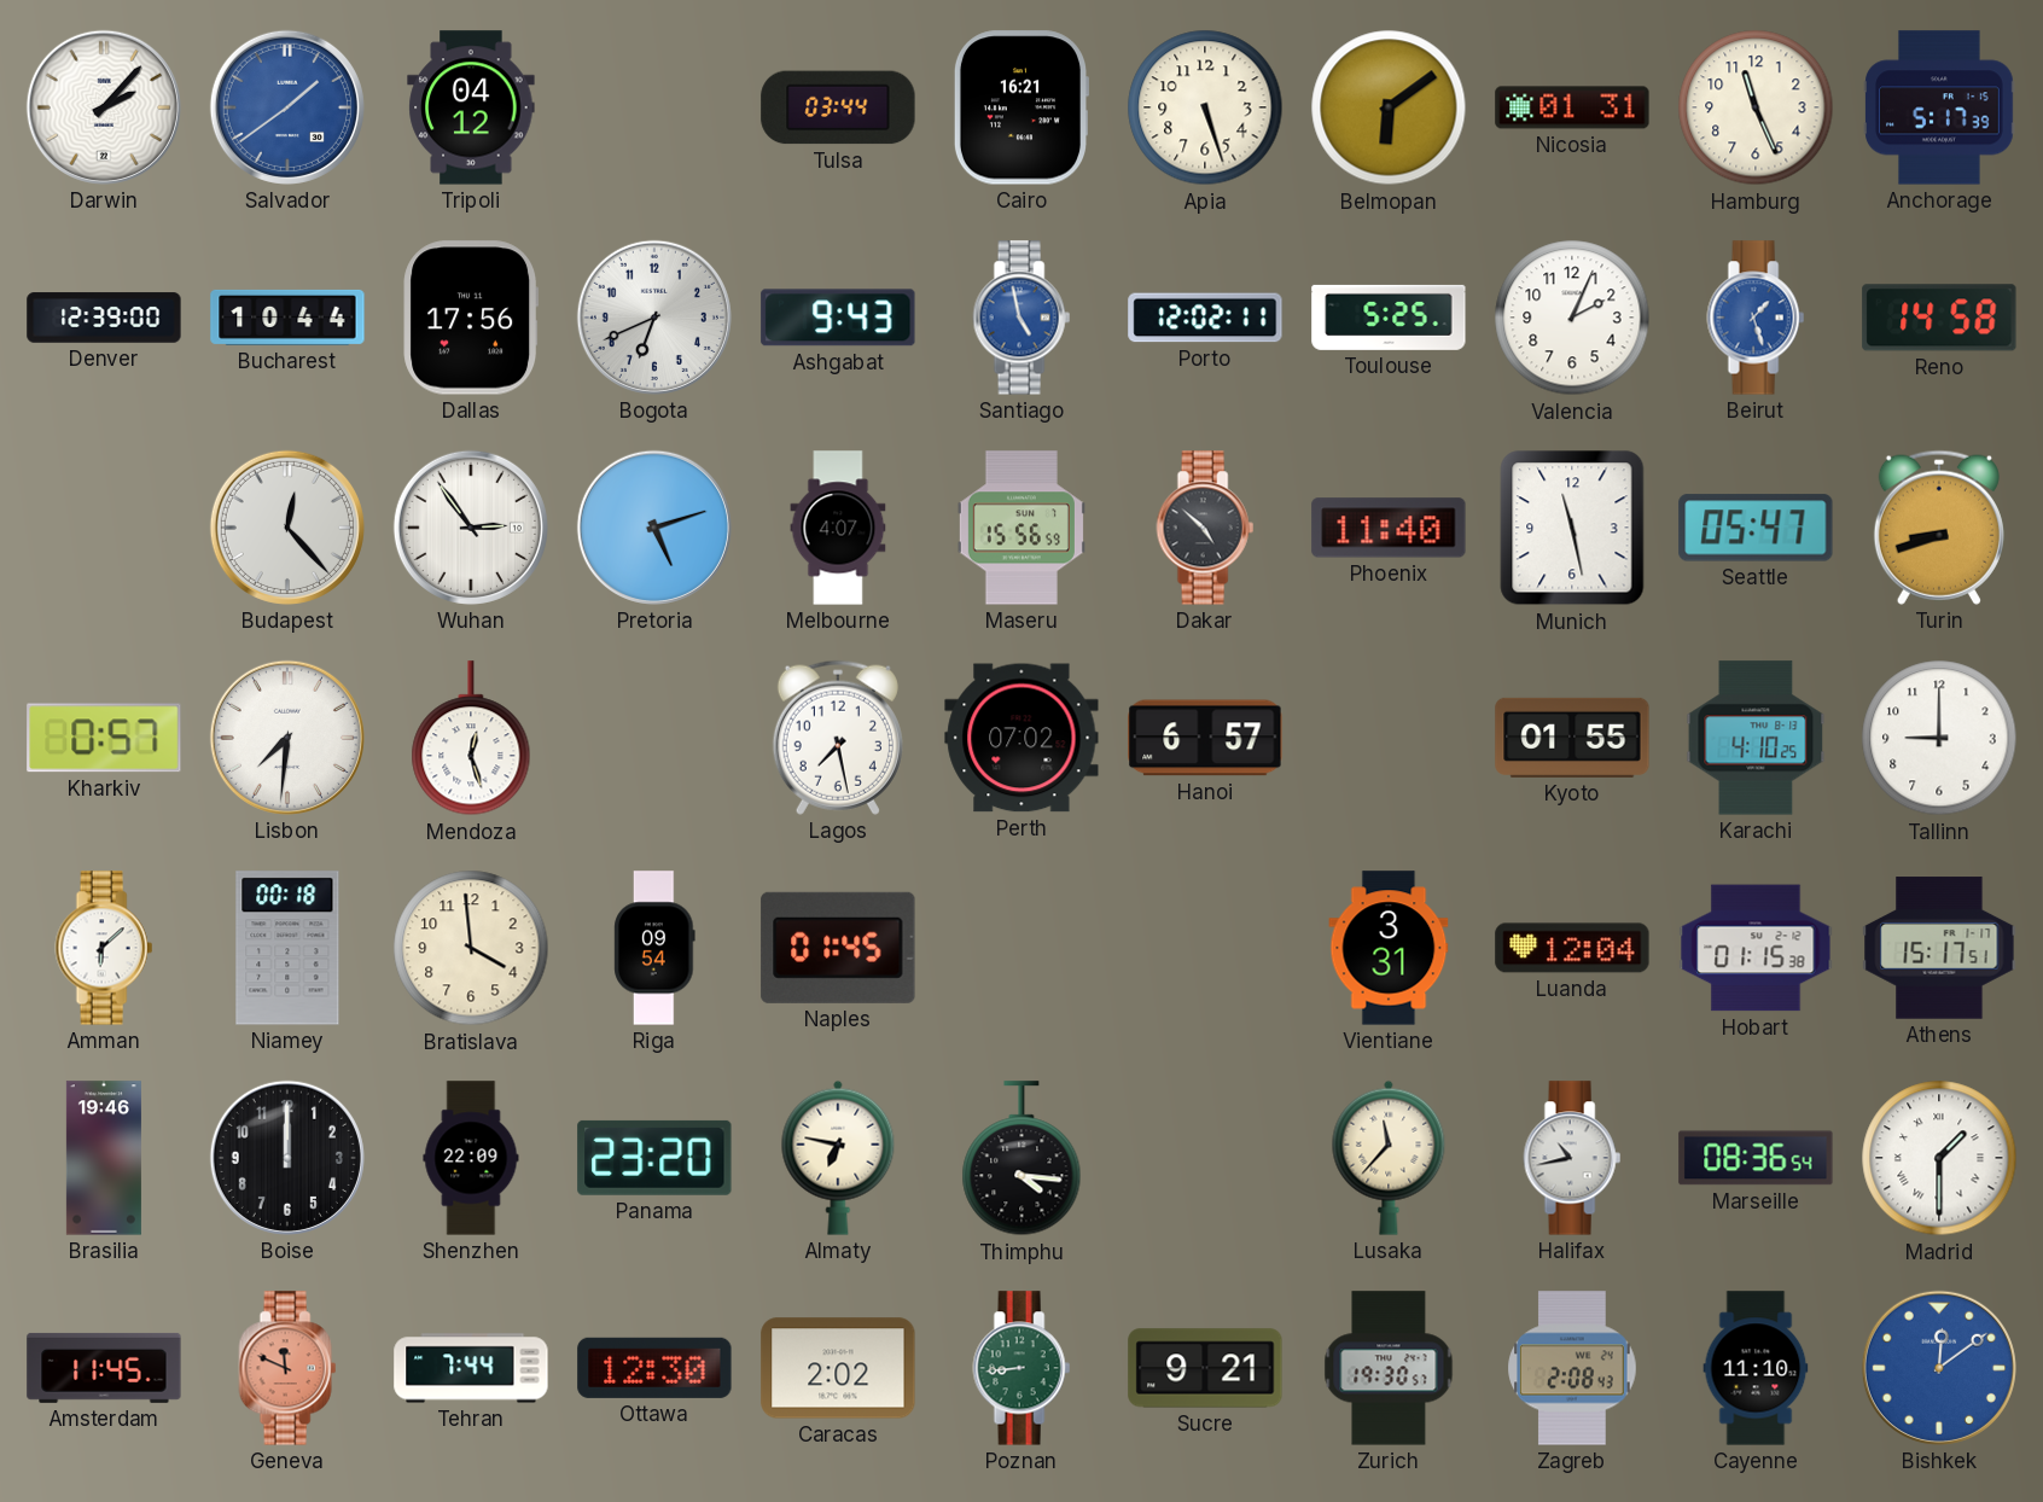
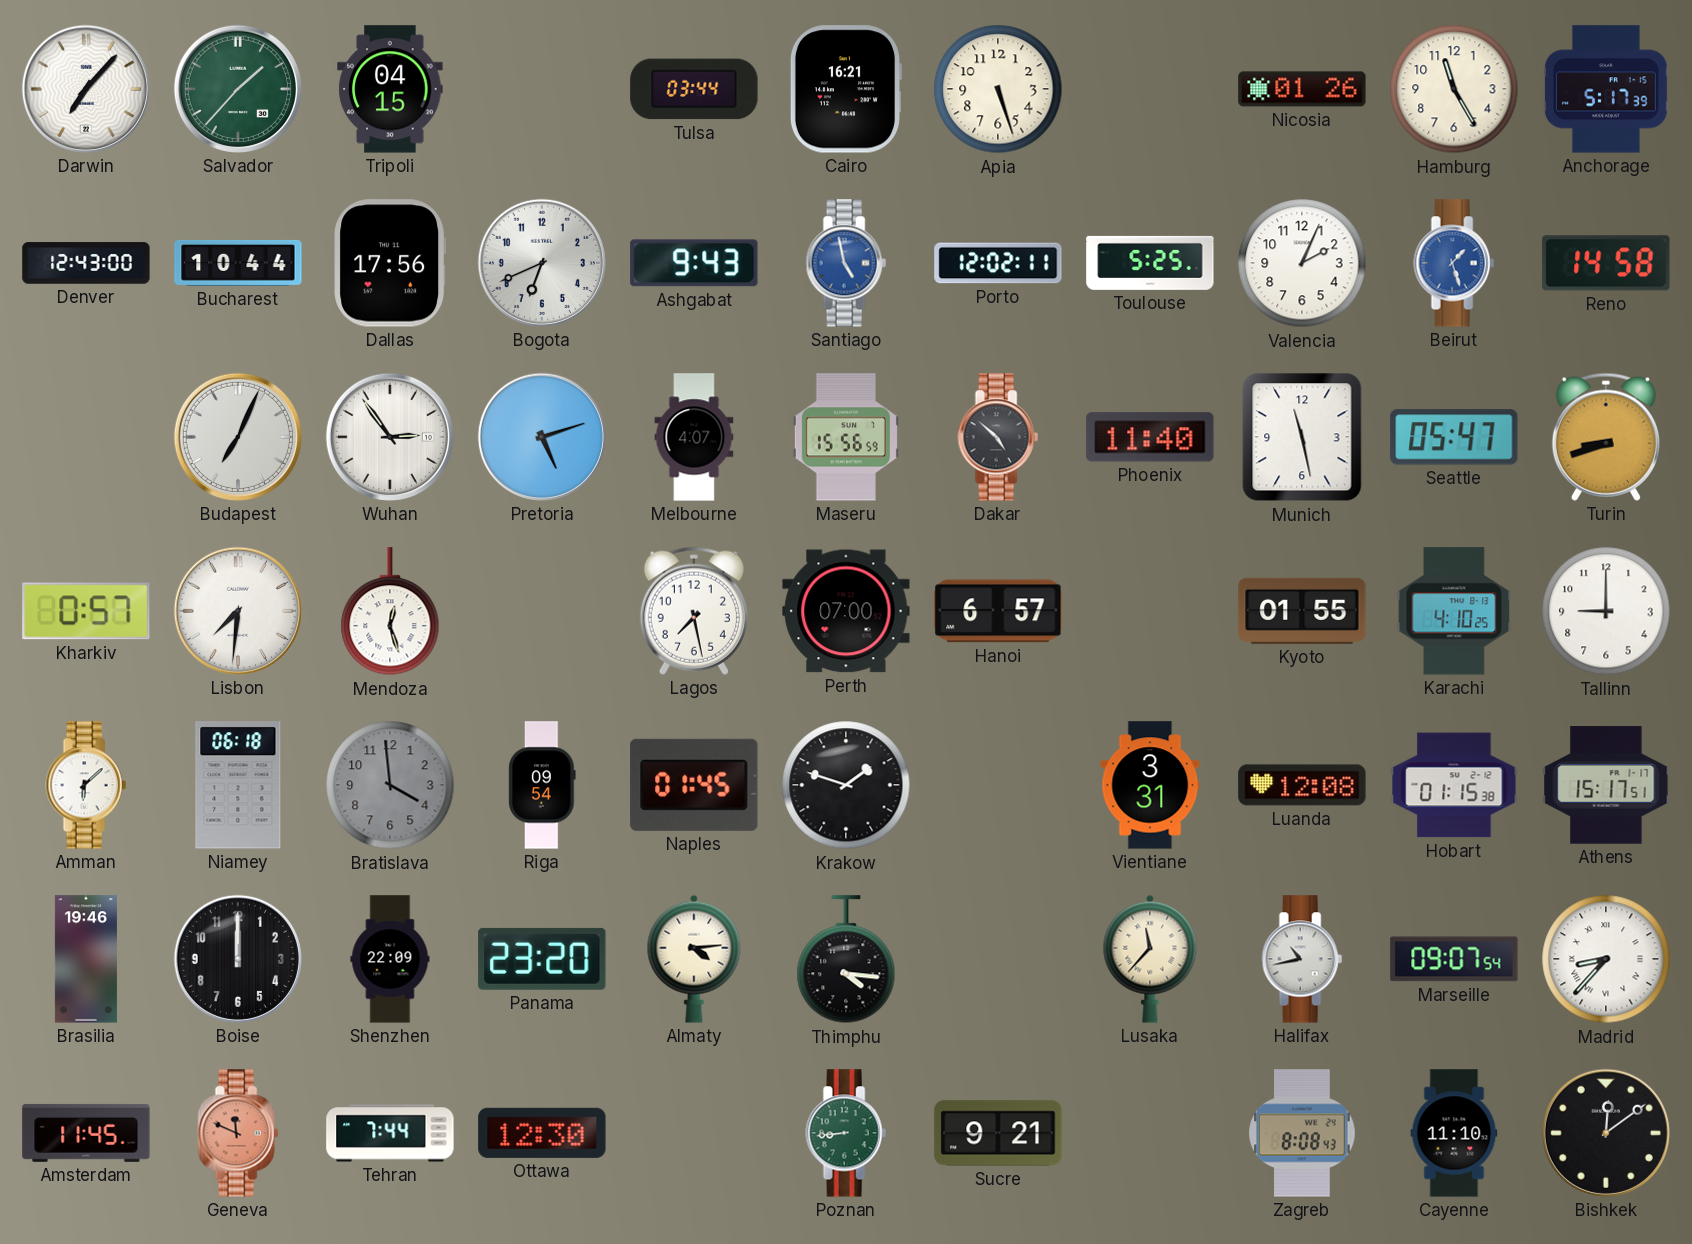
Darwin: 2:07 -> 7:07
Salvador: 1:39 -> 1:37
Salvador dial: blue -> green
Tripoli: 04:12 -> 04:15
Belmopan: 6:09 -> none
Nicosia: 01:31 -> 01:26
Hamburg: 11:26 -> 11:25
Denver: 12:39 -> 12:43
Budapest: 12:23 -> 7:04
Perth: 07:02 -> 07:00
Niamey: 00:18 -> 06:18
Bratislava dial: cream -> grey
Krakow: none -> 1:48
Luanda: 12:04 -> 12:08
Almaty: 6:47 -> 4:14
Marseille: 08:36 -> 09:07
Madrid: 1:30 -> 8:37
Caracas: 2:02 -> none
Zurich: 19:30 -> none
Zagreb: 2:08 -> 8:08
Bishkek dial: blue -> black
